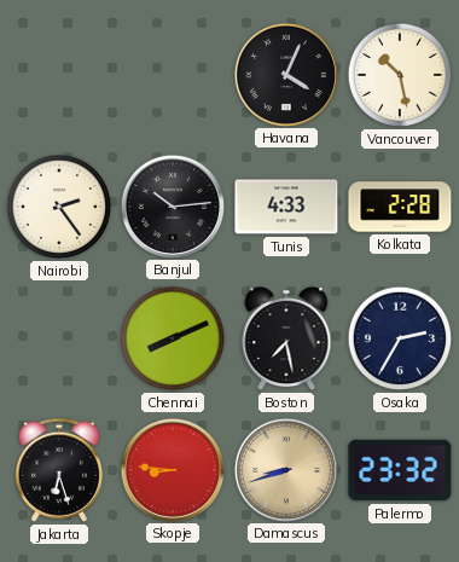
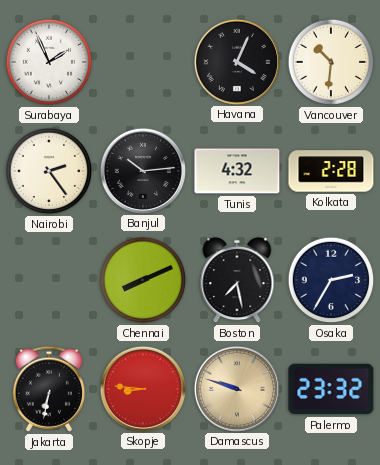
Surabaya: none -> 1:56
Vancouver: 10:28 -> 10:31
Tunis: 4:33 -> 4:32
Jakarta: 6:27 -> 6:32
Damascus: 8:42 -> 9:48
